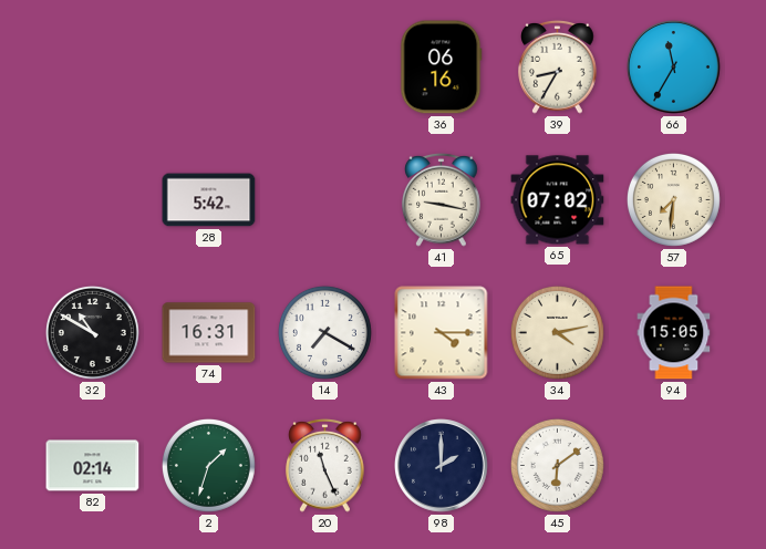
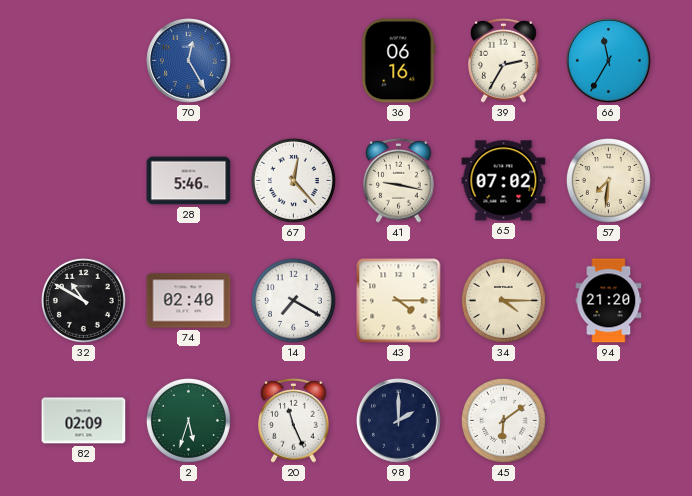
70: none -> 12:25
39: 8:35 -> 2:35
28: 5:42 -> 5:46
67: none -> 12:23
74: 16:31 -> 02:40
34: 4:13 -> 4:15
94: 15:05 -> 21:20
82: 02:14 -> 02:09
2: 1:33 -> 5:33
